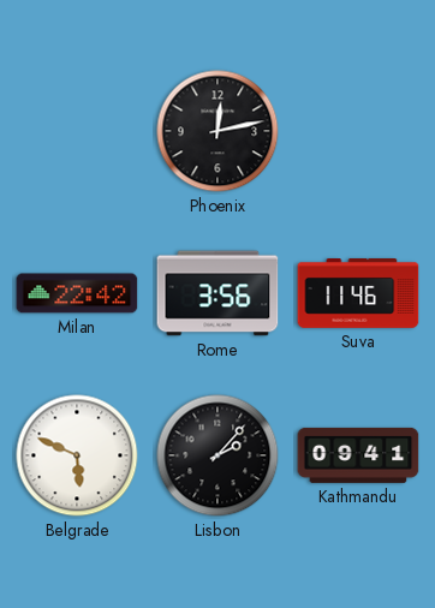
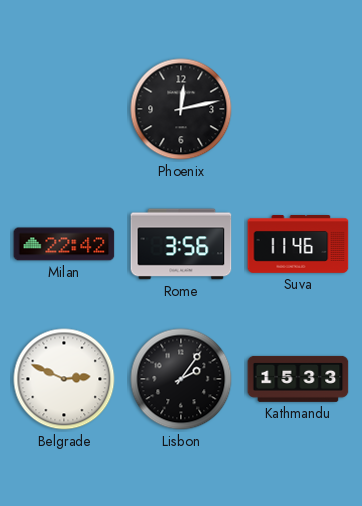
Belgrade: 5:49 -> 2:49
Lisbon: 2:07 -> 2:06
Kathmandu: 09:41 -> 15:33
